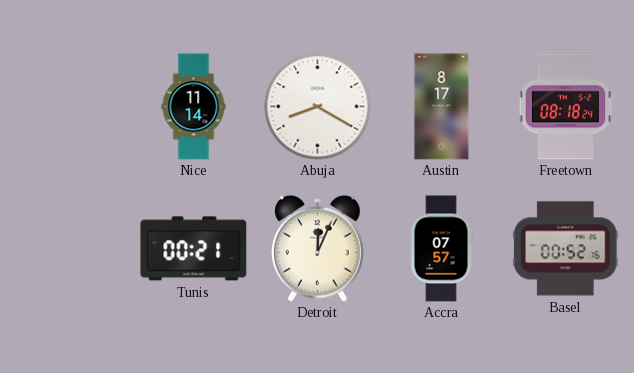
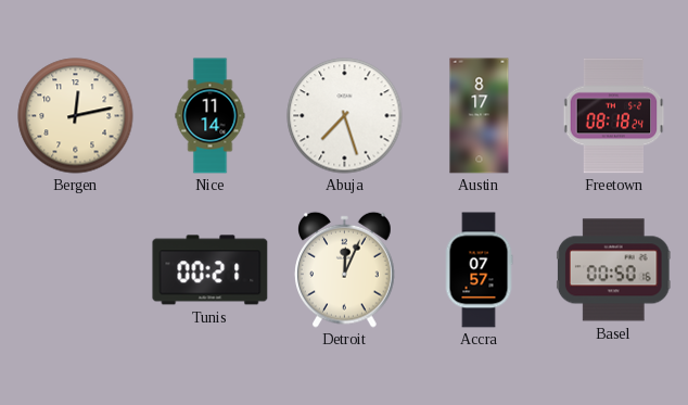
Bergen: none -> 12:13
Abuja: 8:20 -> 7:27
Basel: 00:52 -> 00:50
